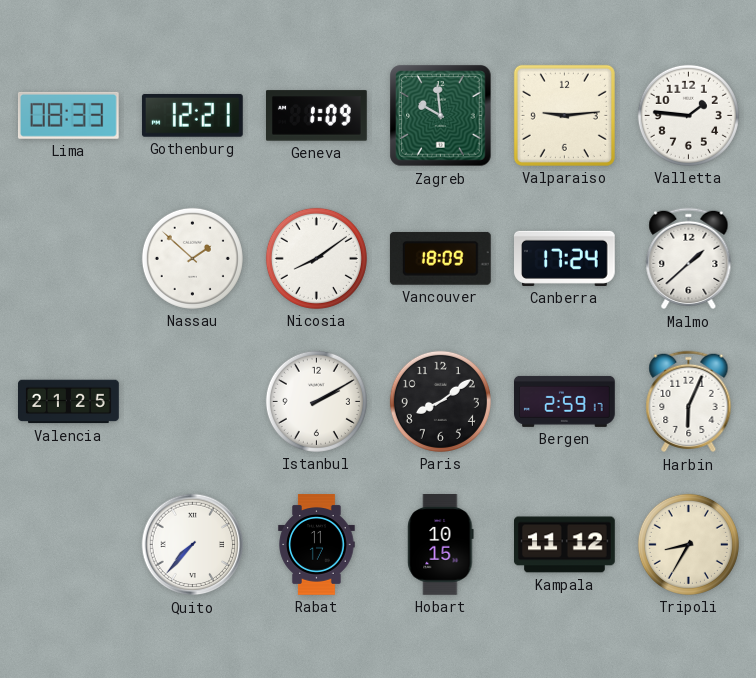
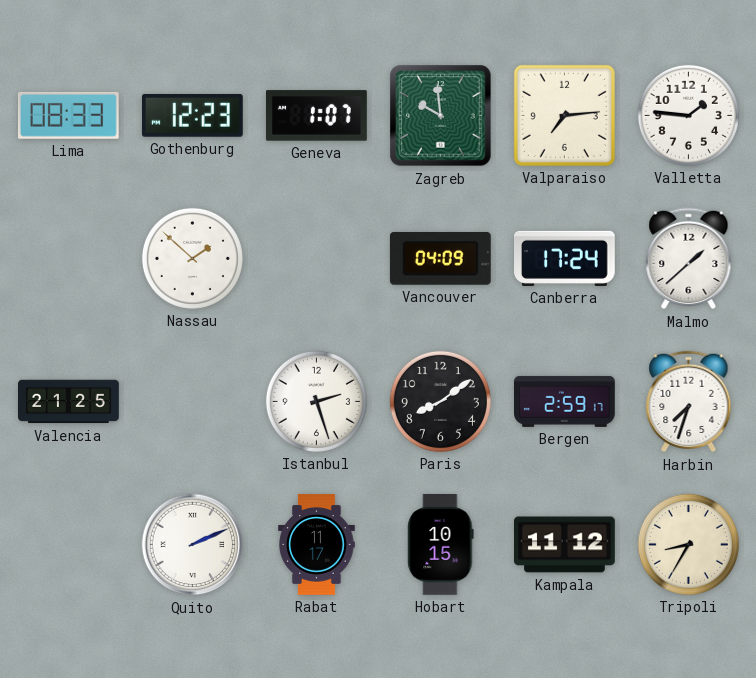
Gothenburg: 12:21 -> 12:23
Geneva: 1:09 -> 1:07
Valparaiso: 9:14 -> 7:14
Nicosia: 8:09 -> none
Vancouver: 18:09 -> 04:09
Istanbul: 2:10 -> 2:27
Harbin: 6:04 -> 7:33
Quito: 7:37 -> 2:11
